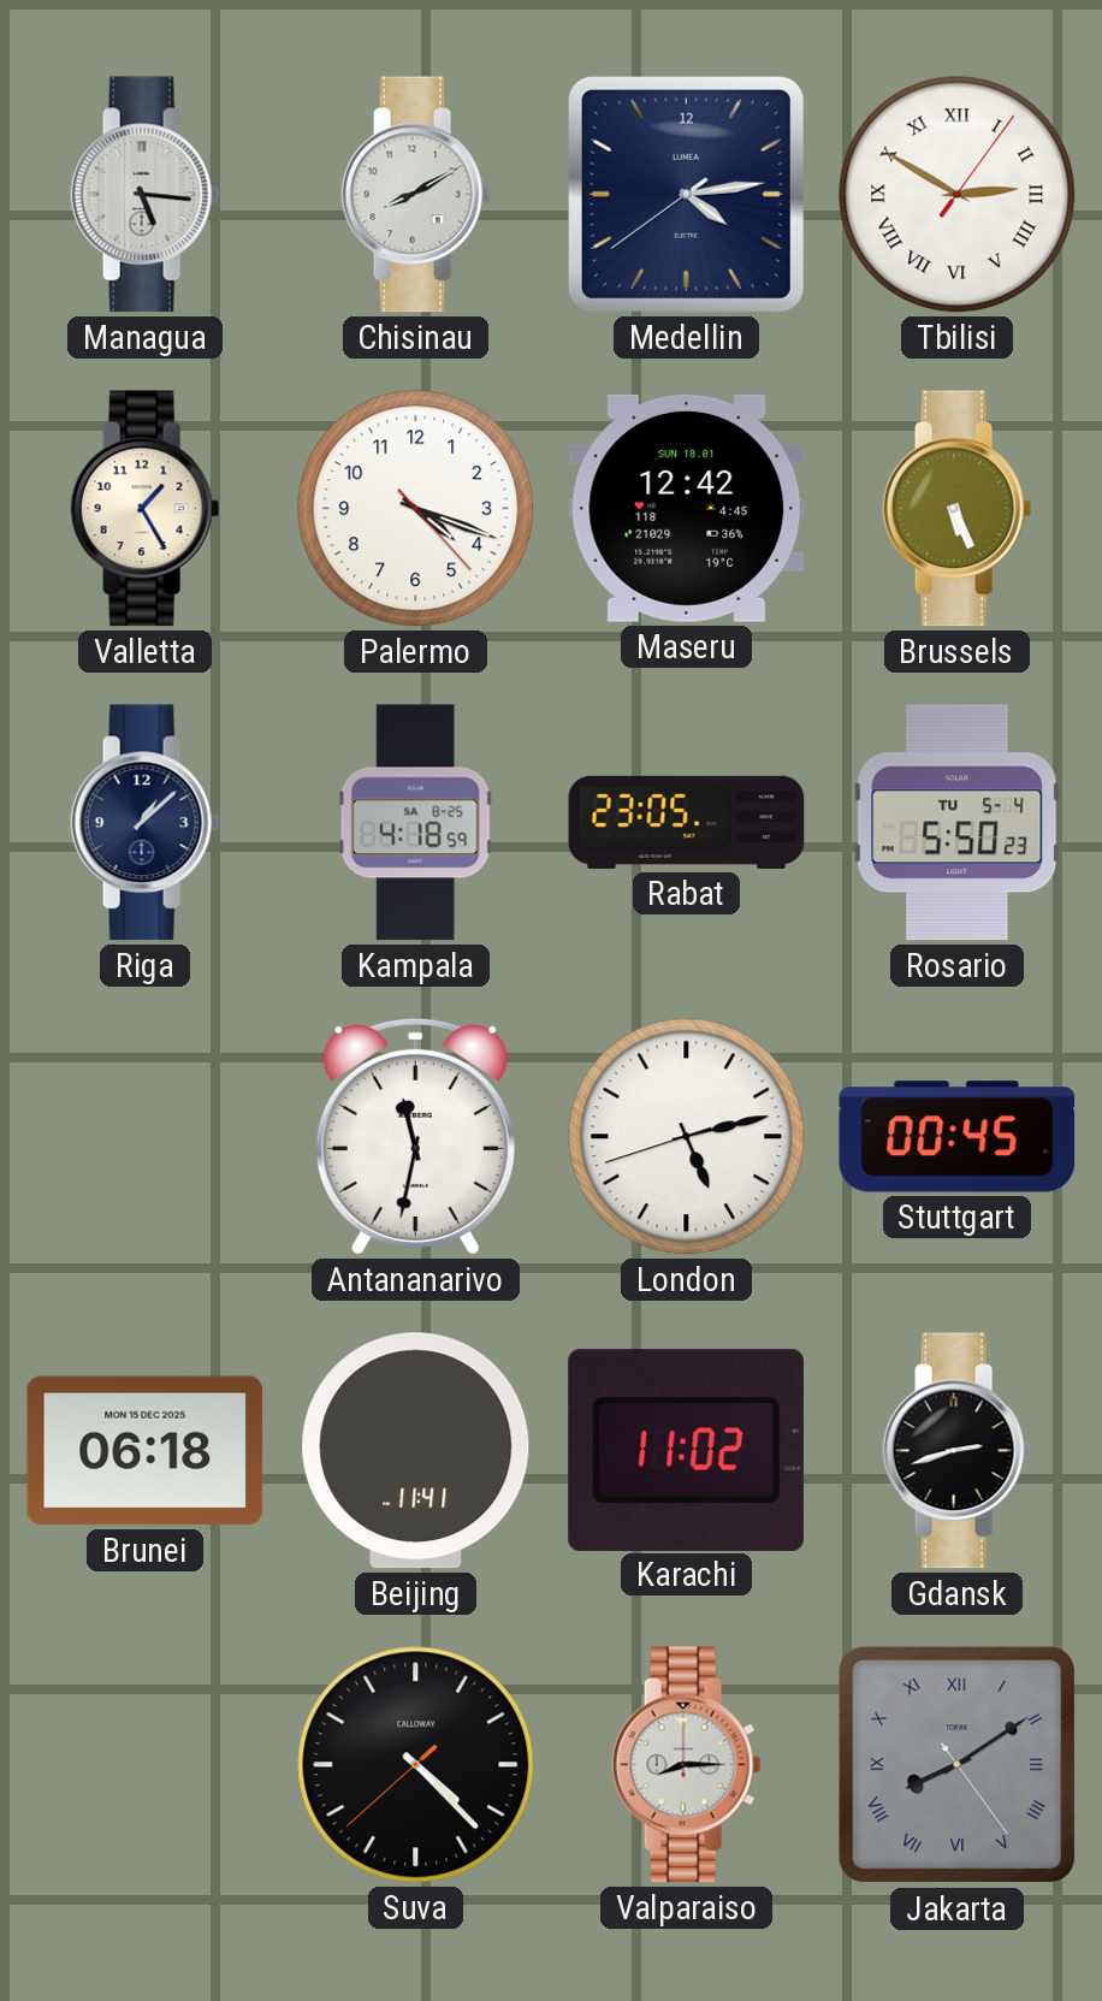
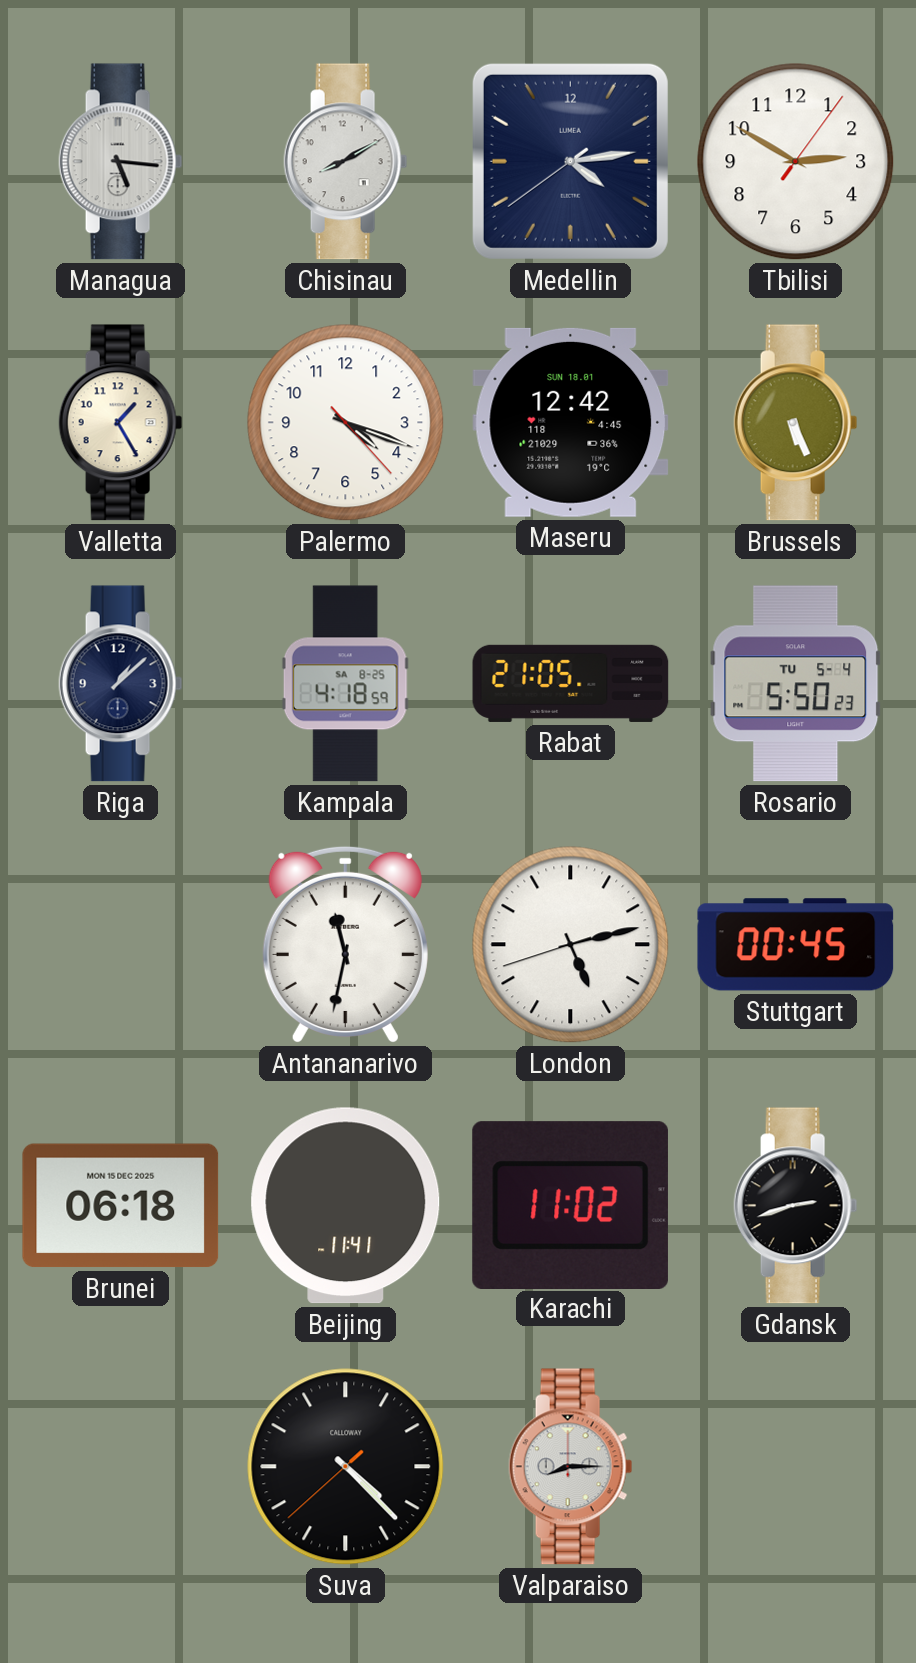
Tbilisi numerals: Roman -> Arabic
Rabat: 23:05 -> 21:05
Jakarta: 8:09 -> none
